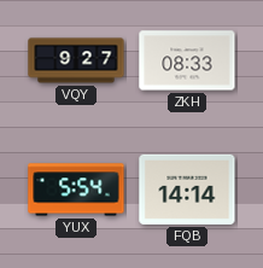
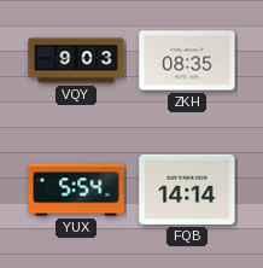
VQY: 9:27 -> 9:03
ZKH: 08:33 -> 08:35
